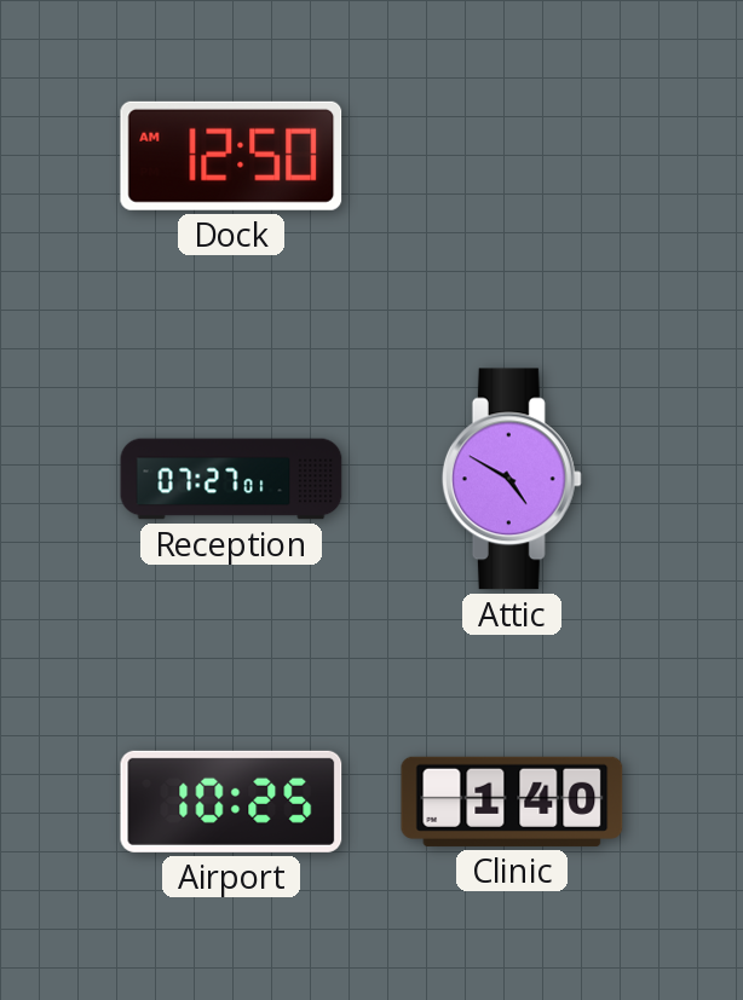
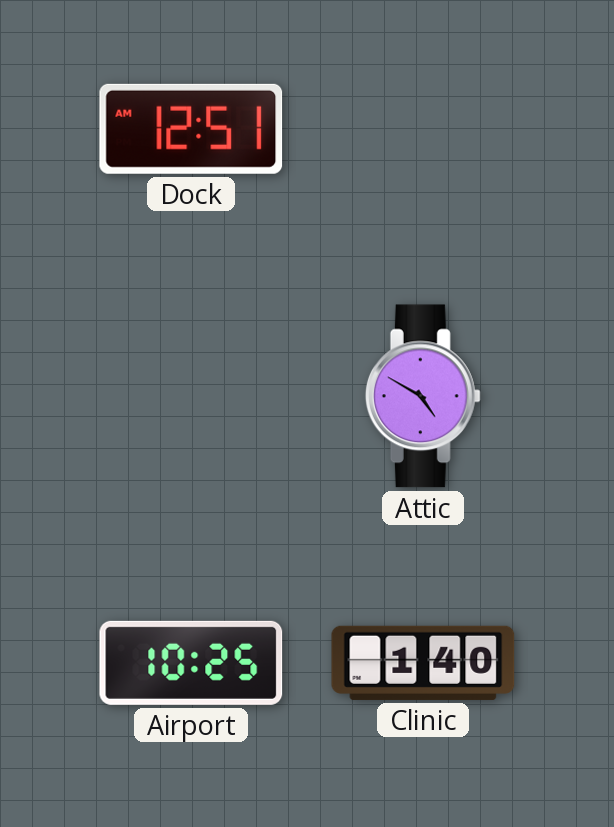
Dock: 12:50 -> 12:51
Reception: 07:27 -> none
